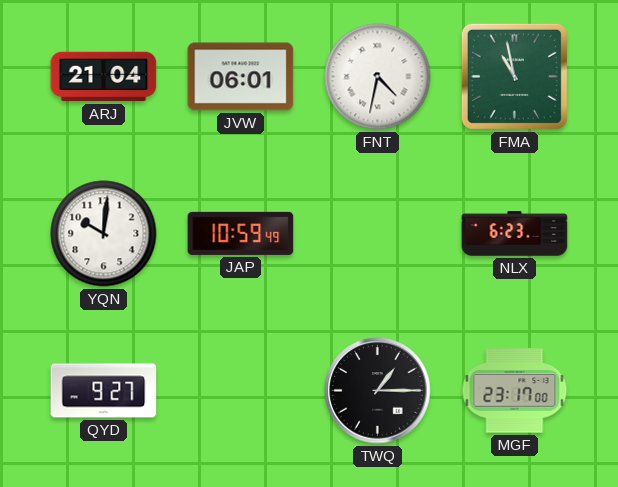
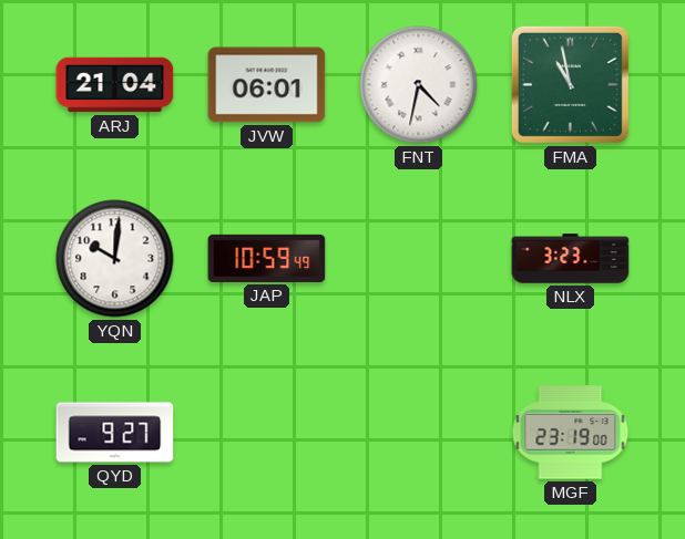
NLX: 6:23 -> 3:23
TWQ: 1:15 -> none
MGF: 23:17 -> 23:19
